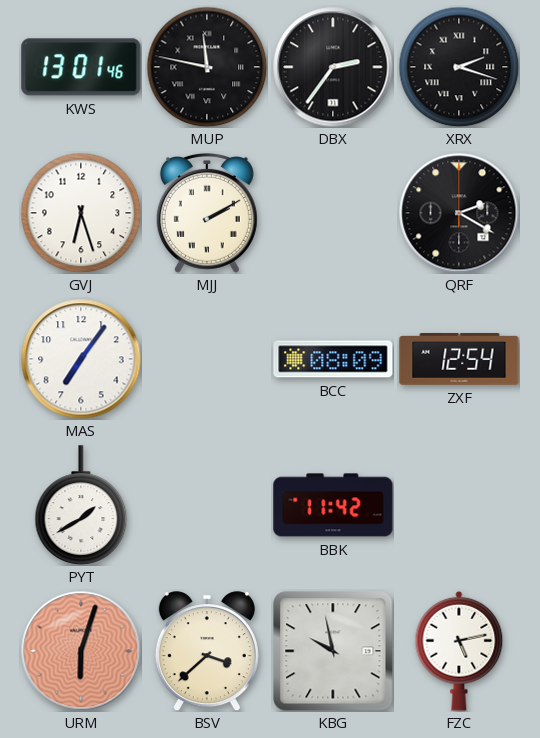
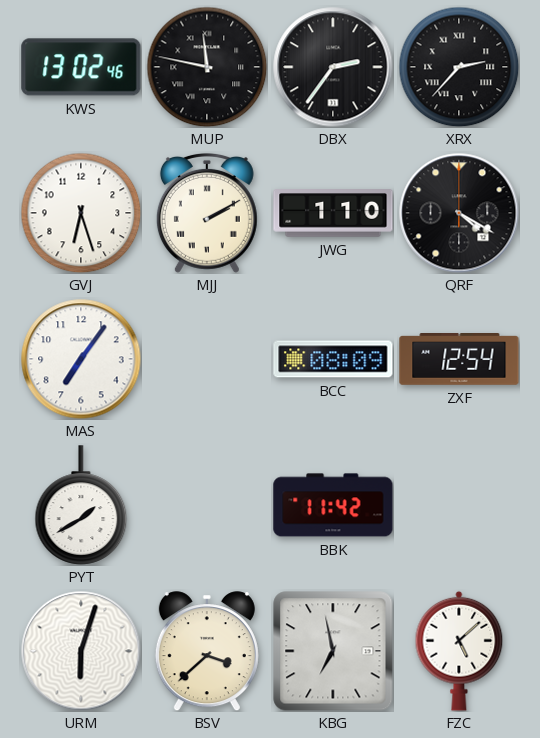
KWS: 13:01 -> 13:02
XRX: 2:18 -> 2:37
JWG: none -> 1:10
QRF: 2:20 -> 4:20
URM dial: salmon -> white
KBG: 9:58 -> 6:58
FZC: 5:13 -> 5:08
